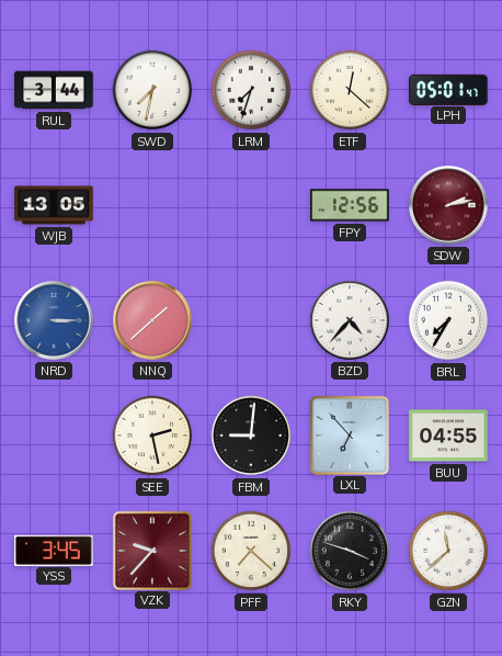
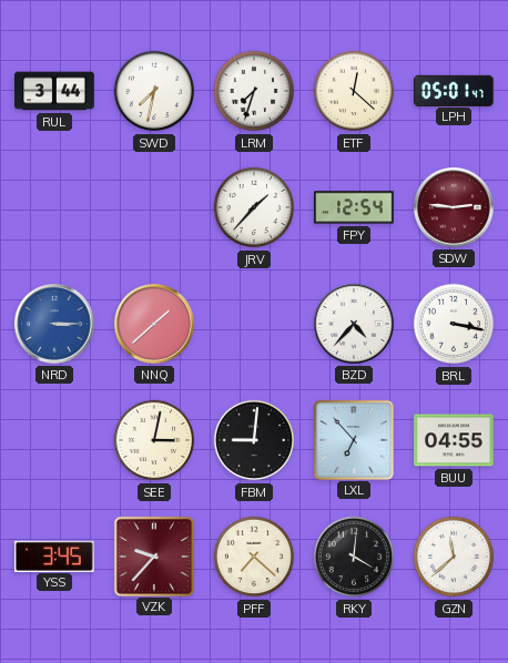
WJB: 13:05 -> none
JRV: none -> 1:37
FPY: 12:56 -> 12:54
SDW: 2:13 -> 2:46
BRL: 7:35 -> 3:17
SEE: 2:28 -> 3:02
RKY: 3:48 -> 4:01
